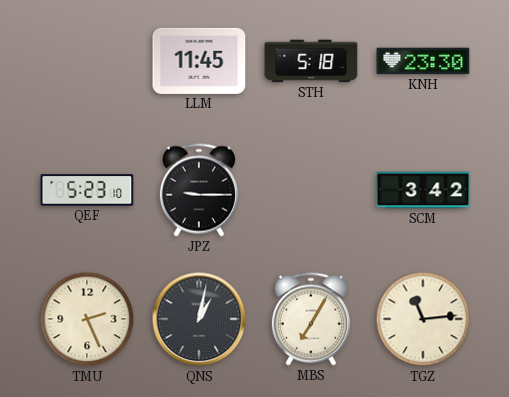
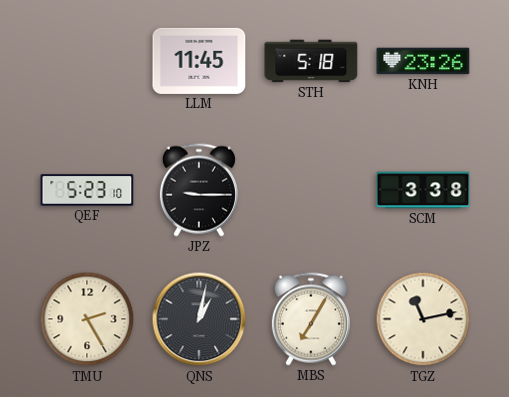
KNH: 23:30 -> 23:26
SCM: 3:42 -> 3:38
TMU: 2:26 -> 2:25
TGZ: 11:14 -> 11:13
